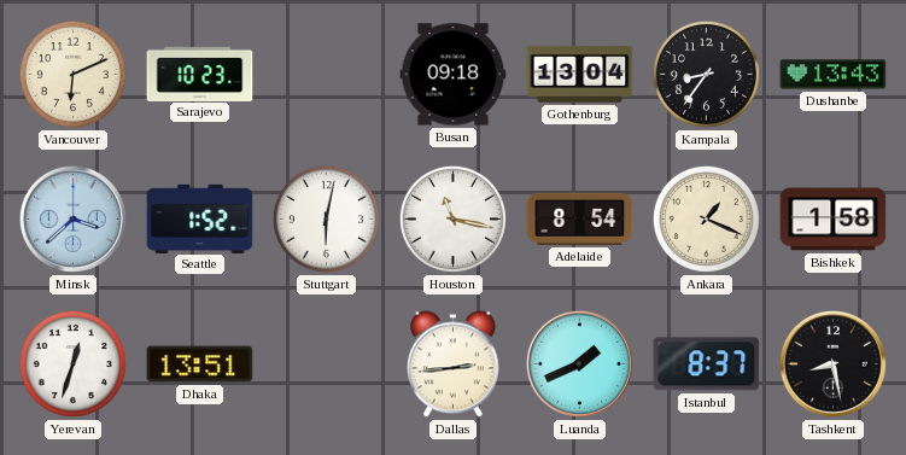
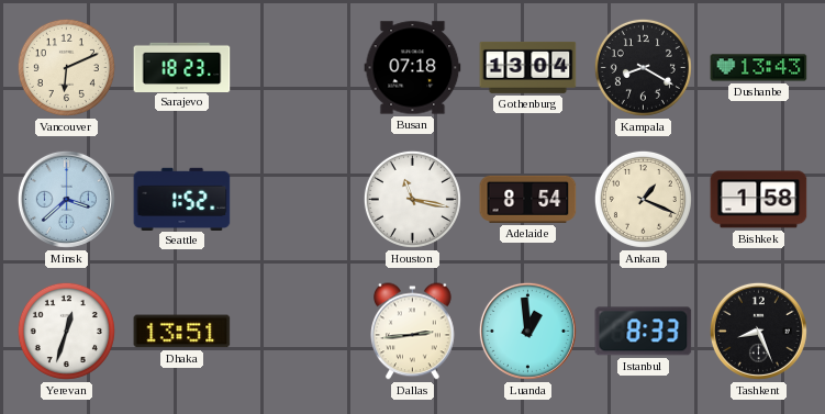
Sarajevo: 10:23 -> 18:23
Busan: 09:18 -> 07:18
Kampala: 8:36 -> 8:20
Stuttgart: 6:02 -> none
Luanda: 1:41 -> 12:59
Istanbul: 8:37 -> 8:33
Tashkent: 8:28 -> 8:26
